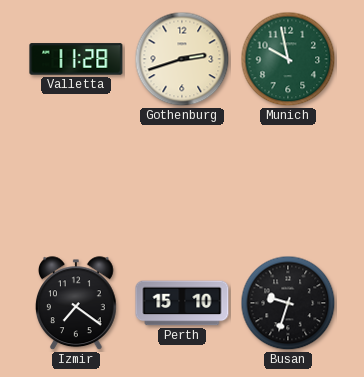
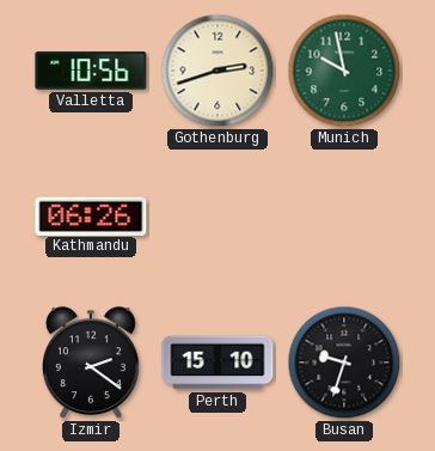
Valletta: 11:28 -> 10:56
Kathmandu: none -> 06:26
Izmir: 7:21 -> 2:21
